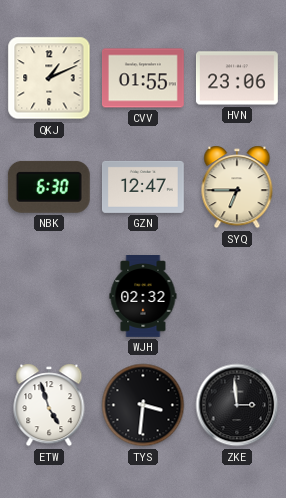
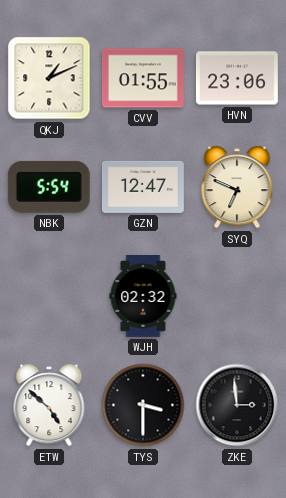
NBK: 6:30 -> 5:54
SYQ: 6:45 -> 6:49
ETW: 4:57 -> 4:52
TYS: 3:31 -> 3:30
